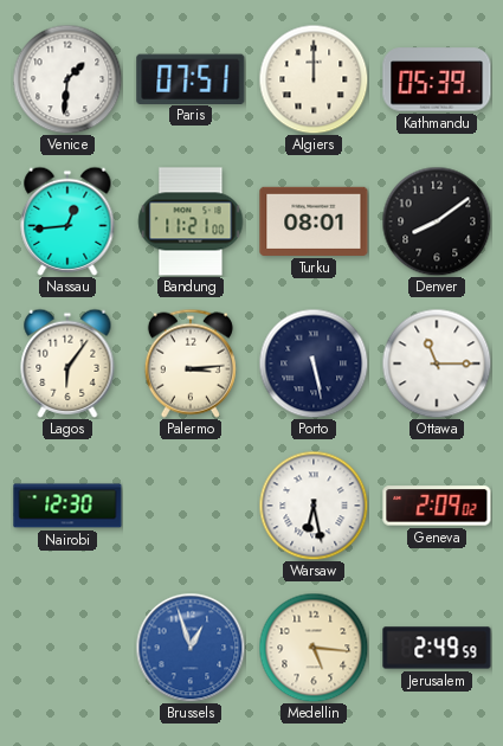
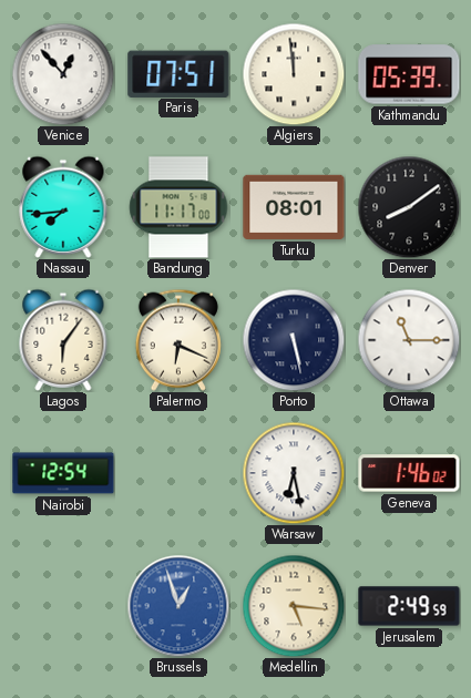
Venice: 1:31 -> 12:53
Algiers: 12:00 -> 11:59
Nassau: 12:44 -> 7:44
Bandung: 11:21 -> 11:17
Palermo: 3:14 -> 6:19
Nairobi: 12:30 -> 12:54
Geneva: 2:09 -> 1:46
